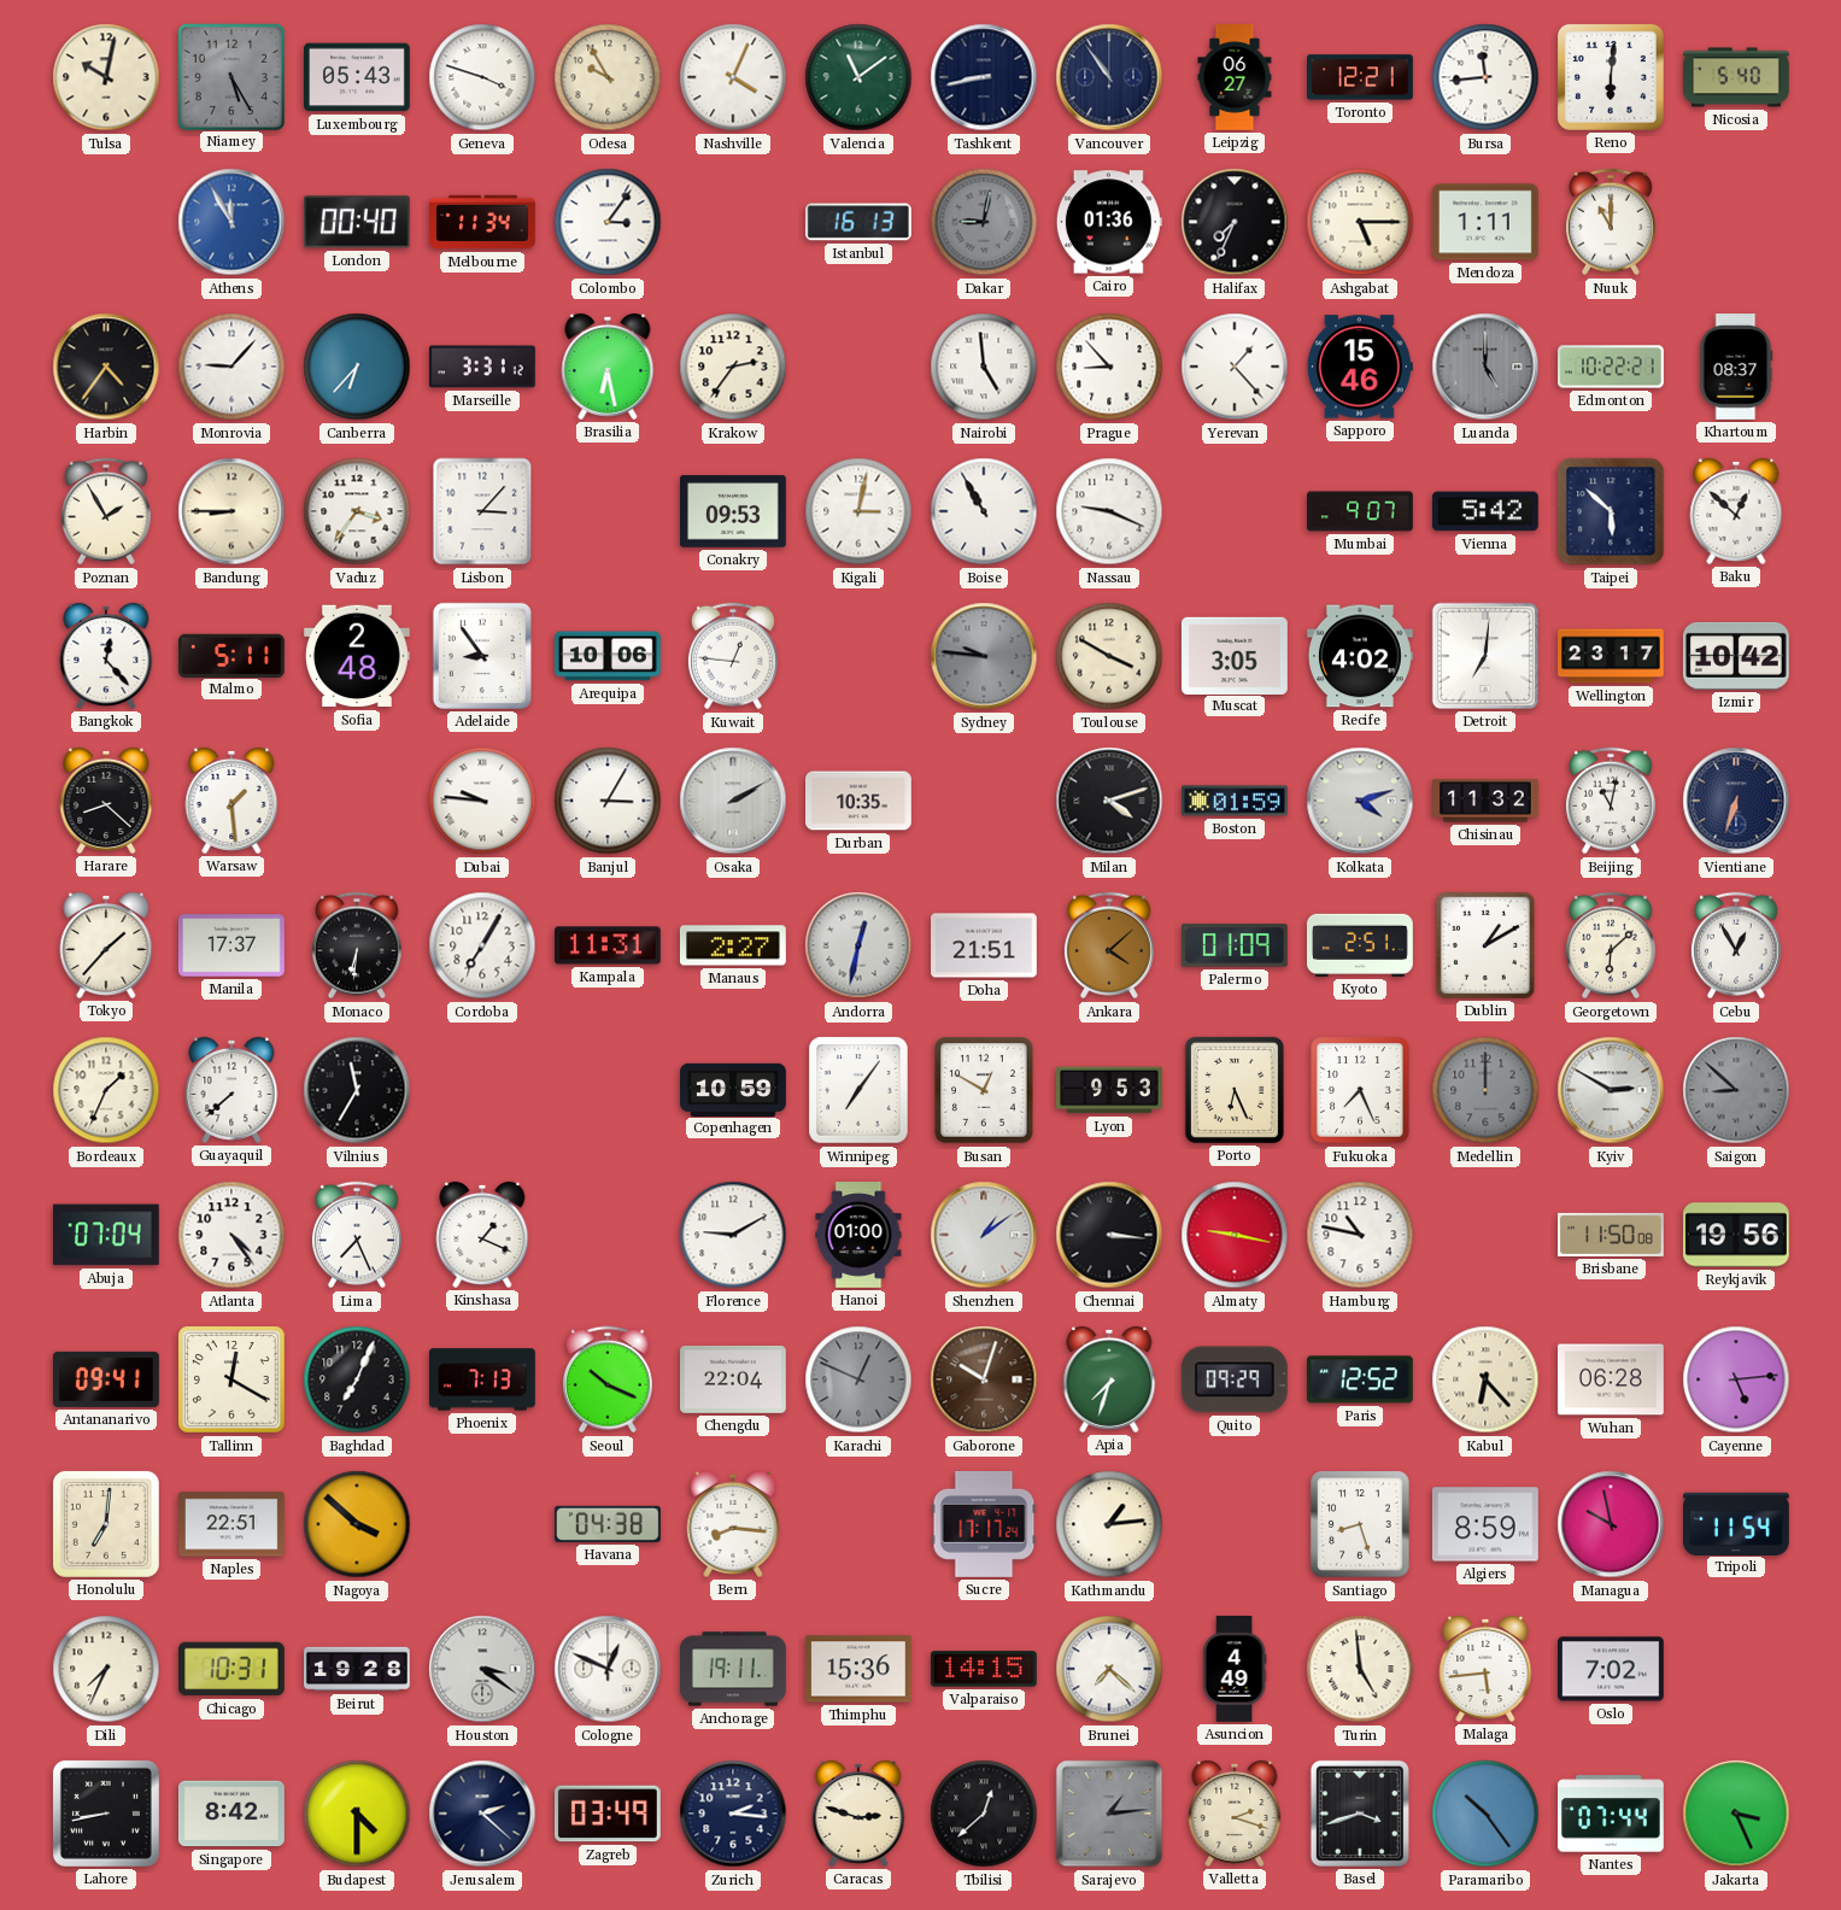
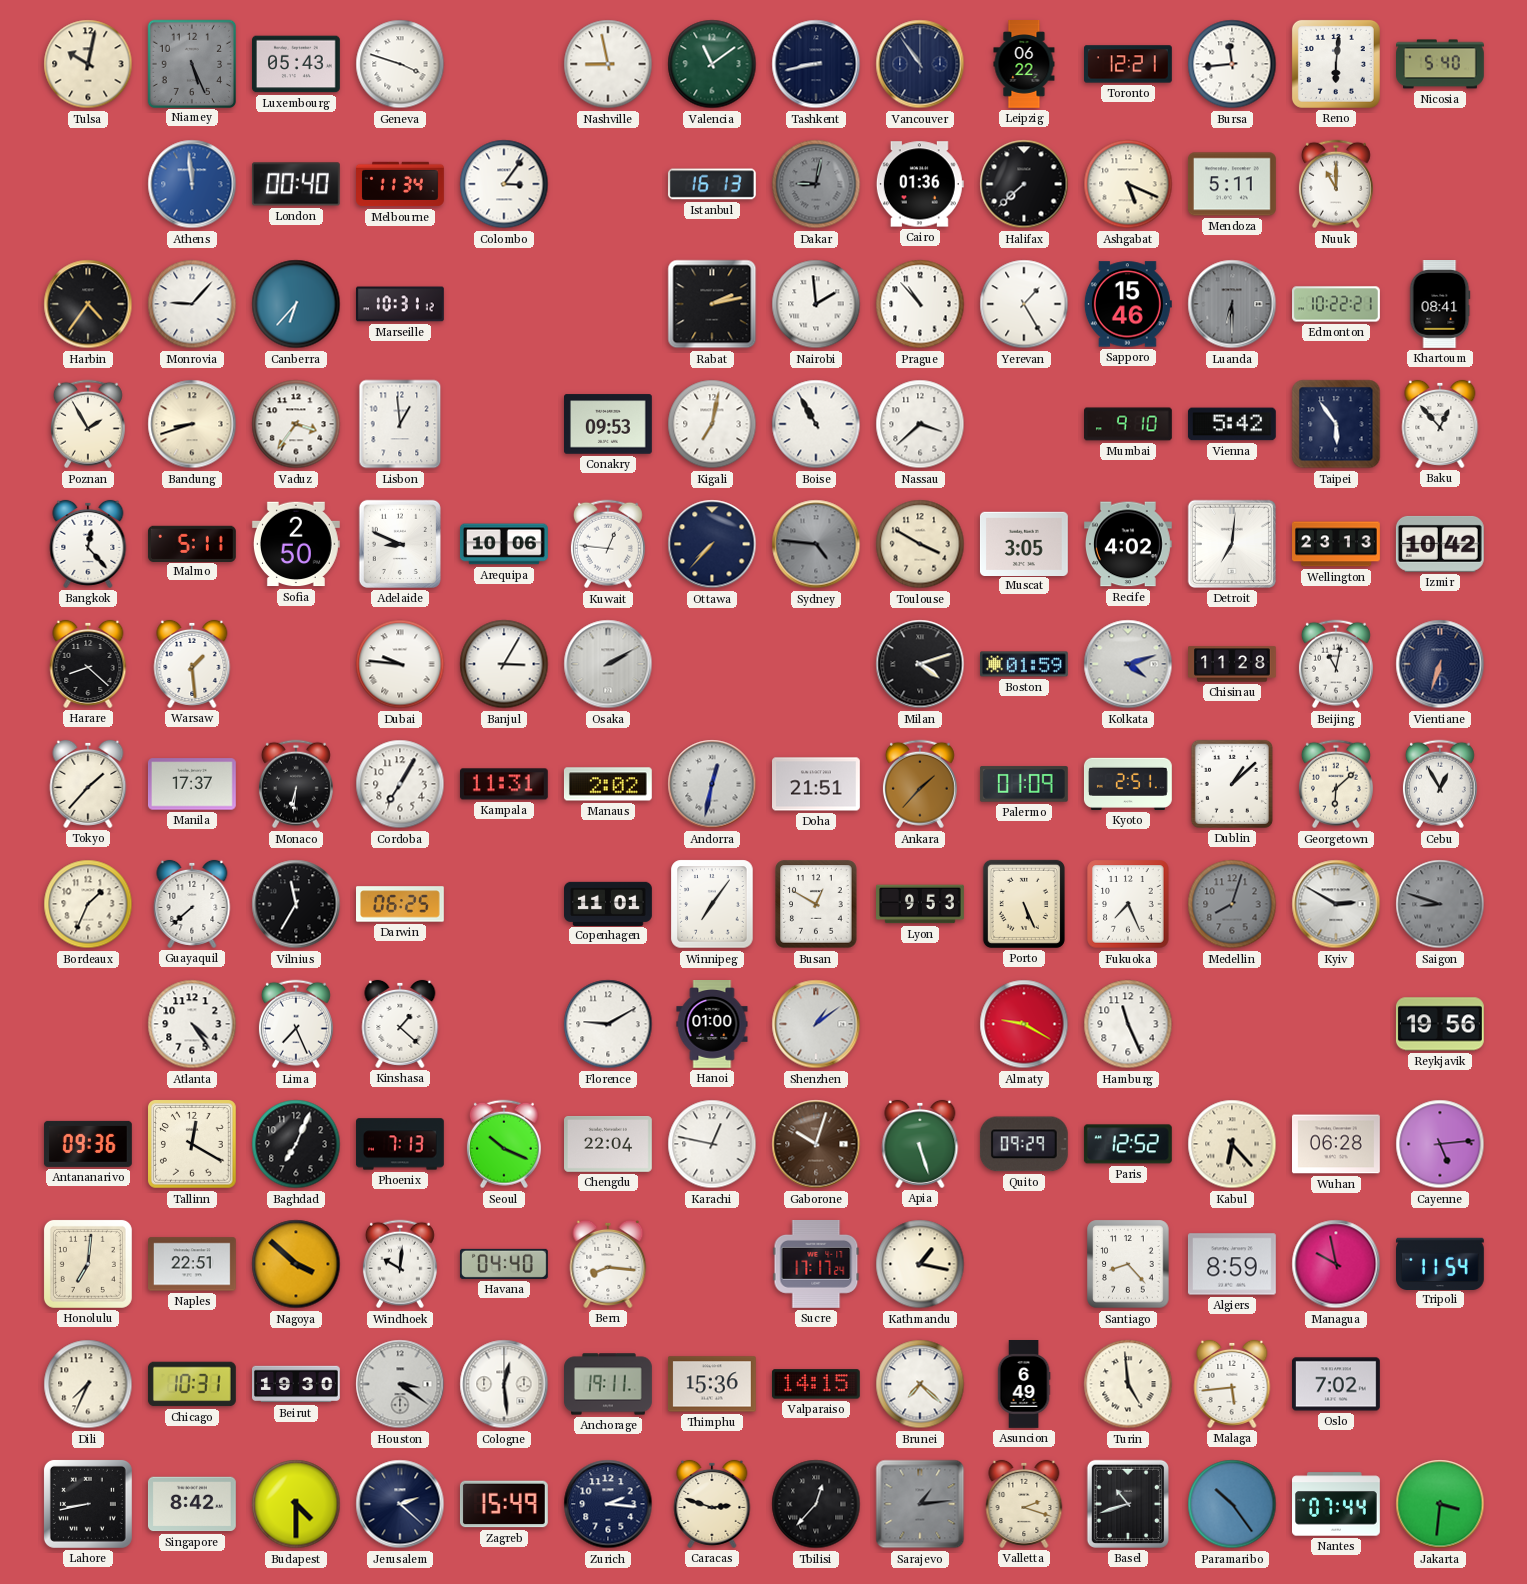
Niamey: 5:25 -> 5:26
Odesa: 9:55 -> none
Nashville: 4:04 -> 8:58
Leipzig: 06:27 -> 06:22
Athens: 11:55 -> 11:59
Halifax: 7:34 -> 7:38
Ashgabat: 5:15 -> 5:19
Mendoza: 1:11 -> 5:11
Marseille: 3:31 -> 10:31
Brasilia: 6:28 -> none
Krakow: 2:36 -> none
Rabat: none -> 2:13
Nairobi: 4:59 -> 1:59
Prague: 8:53 -> 10:53
Yerevan: 1:23 -> 1:25
Luanda: 5:00 -> 6:30
Khartoum: 08:37 -> 08:41
Bandung: 8:45 -> 8:42
Lisbon: 3:07 -> 12:59
Kigali: 3:02 -> 7:02
Nassau: 9:19 -> 3:38
Mumbai: 9:07 -> 9:10
Taipei: 5:52 -> 5:54
Baku: 12:52 -> 12:53
Sofia: 2:48 -> 2:50
Adelaide: 8:54 -> 8:49
Ottawa: none -> 7:37
Sydney: 9:46 -> 4:46
Wellington: 23:17 -> 23:13
Durban: 10:35 -> none
Chisinau: 11:32 -> 11:28
Manaus: 2:27 -> 2:02
Ankara: 4:08 -> 1:37
Dublin: 1:10 -> 1:08
Darwin: none -> 06:25
Copenhagen: 10:59 -> 11:01
Porto: 6:26 -> 5:26
Medellin: 12:00 -> 8:03
Saigon: 8:52 -> 8:48
Abuja: 07:04 -> none
Kinshasa: 1:19 -> 1:22
Chennai: 3:16 -> none
Almaty: 9:17 -> 9:20
Hamburg: 10:47 -> 11:26
Brisbane: 11:50 -> none
Antananarivo: 09:41 -> 09:36
Karachi: 12:49 -> 12:47
Karachi dial: grey -> white
Apia: 7:33 -> 5:27
Windhoek: none -> 10:01
Havana: 04:38 -> 04:40
Kathmandu: 1:14 -> 1:17
Santiago: 8:27 -> 8:23
Beirut: 19:28 -> 19:30
Cologne: 12:49 -> 12:29
Asuncion: 4:49 -> 6:49
Zagreb: 03:49 -> 15:49
Tbilisi: 12:38 -> 12:37
Basel: 3:42 -> 10:42
Jakarta: 3:26 -> 3:31
